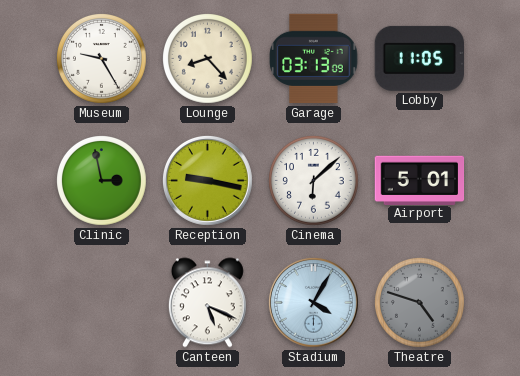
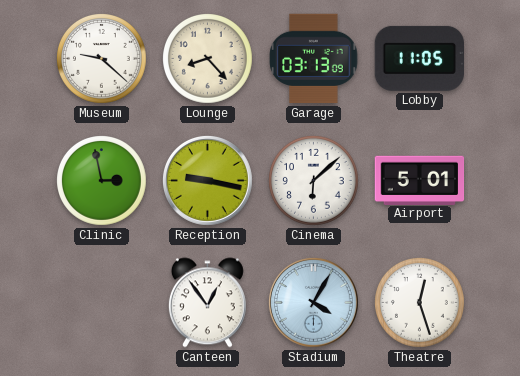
Museum: 9:25 -> 9:22
Canteen: 5:19 -> 12:54
Theatre: 4:48 -> 12:27
Theatre dial: grey -> white
